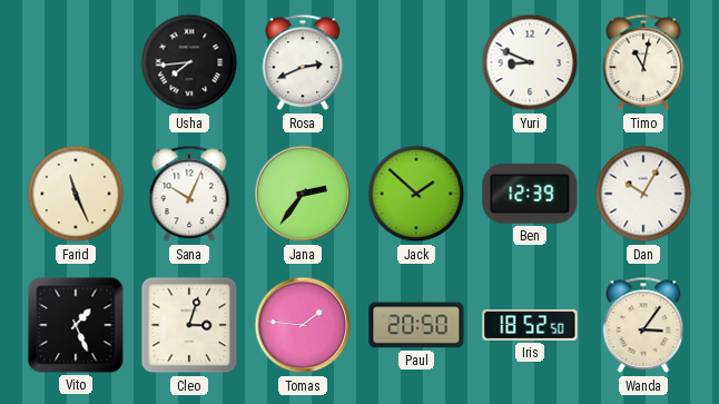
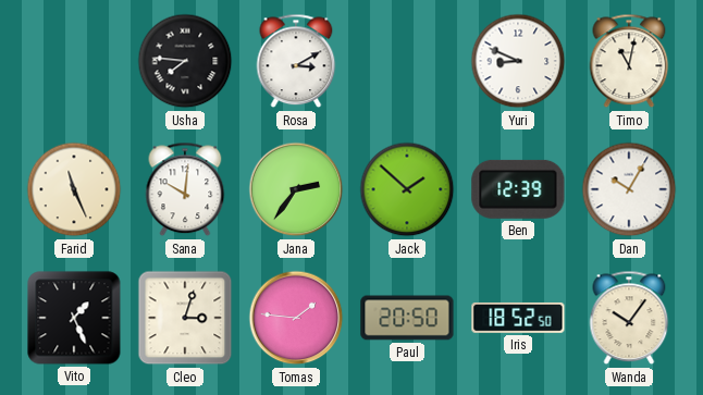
Usha: 7:44 -> 7:46
Rosa: 2:41 -> 3:10
Sana: 10:04 -> 10:01
Wanda: 3:06 -> 10:06
